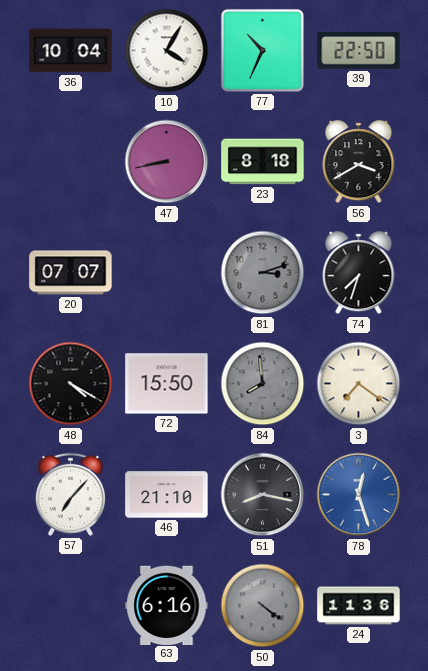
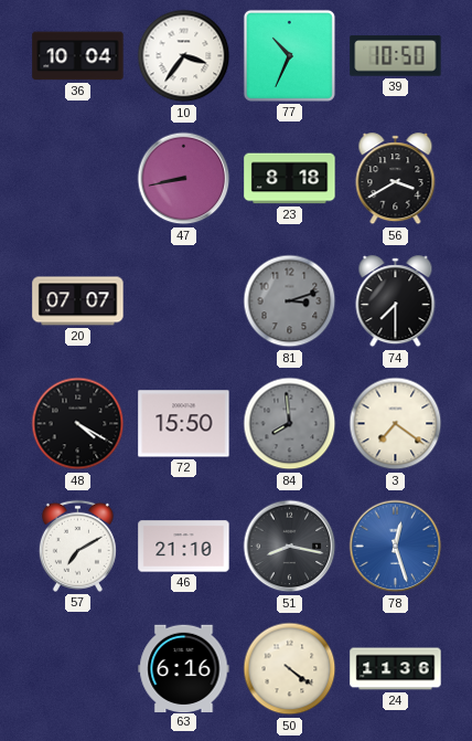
10: 4:05 -> 3:36
39: 22:50 -> 10:50
74: 7:33 -> 7:30
57: 7:07 -> 7:10
50 dial: grey -> cream
